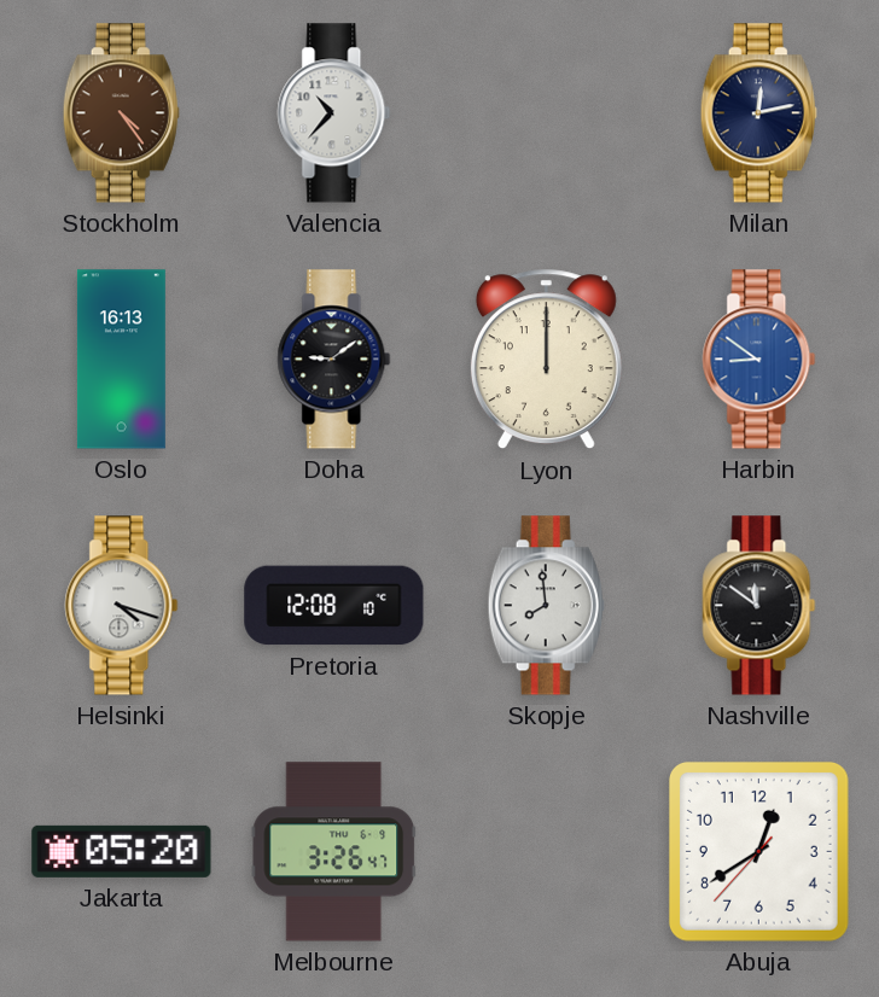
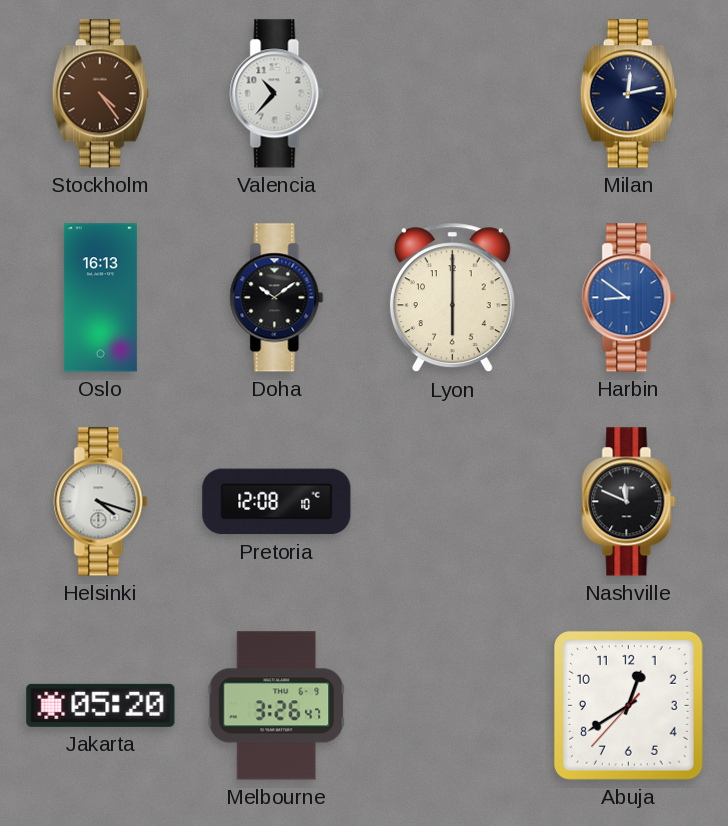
Doha: 9:09 -> 10:09
Lyon: 12:00 -> 6:00
Skopje: 7:59 -> none
Nashville: 11:51 -> 11:49
